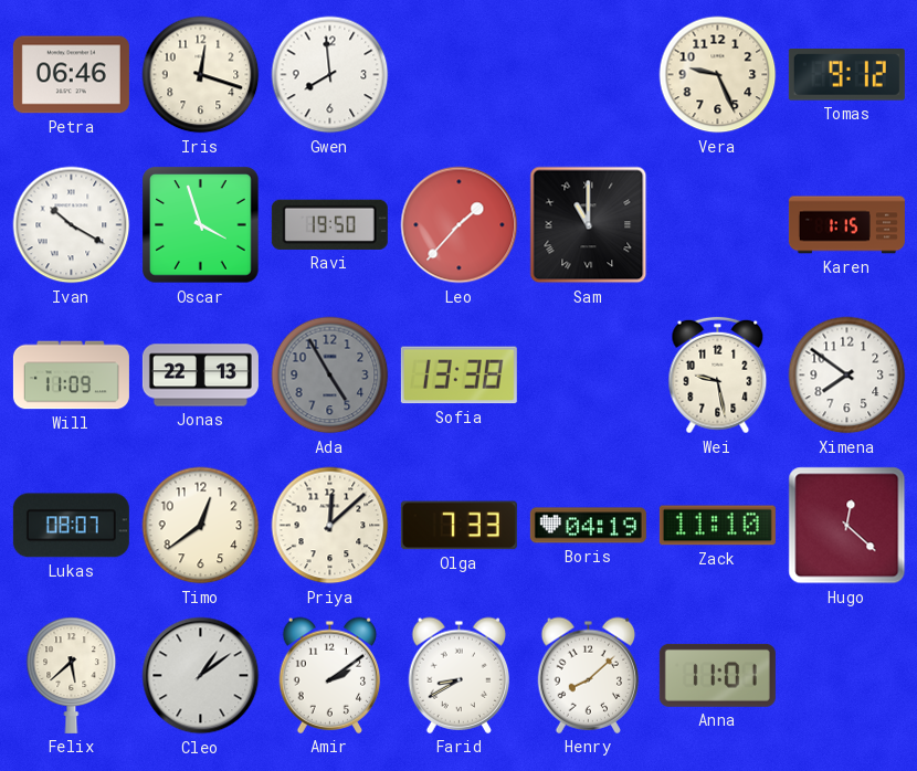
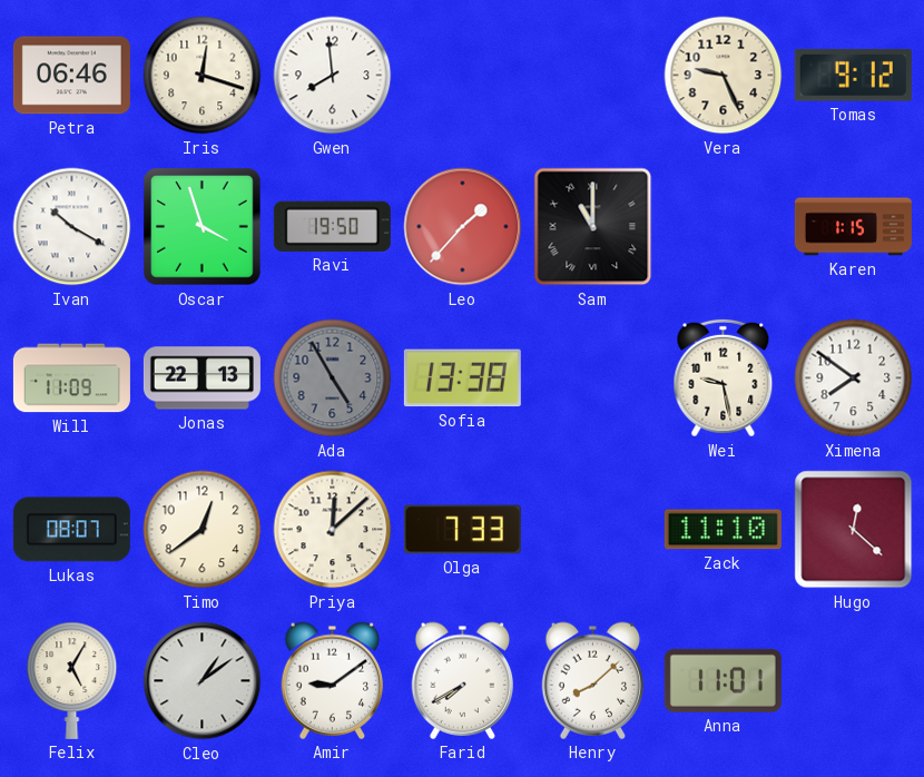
Boris: 04:19 -> none
Felix: 5:38 -> 5:05
Amir: 2:09 -> 9:09
Farid: 8:40 -> 7:40
